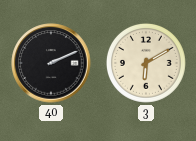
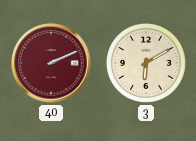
40 dial: black -> burgundy
